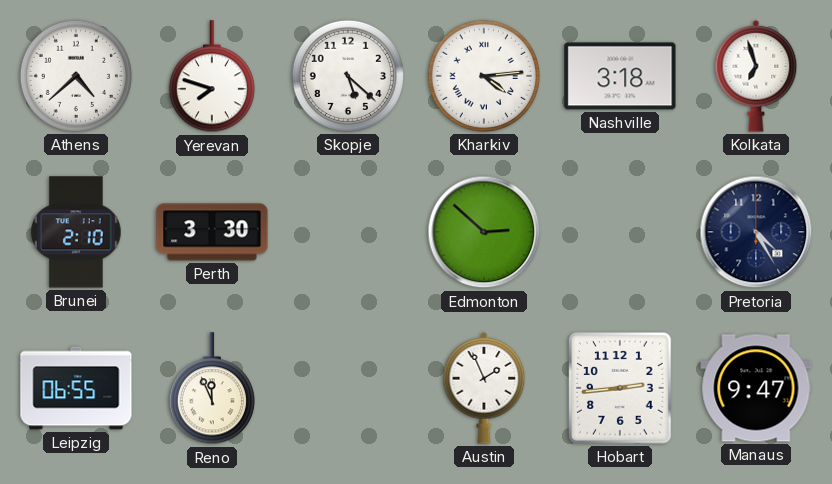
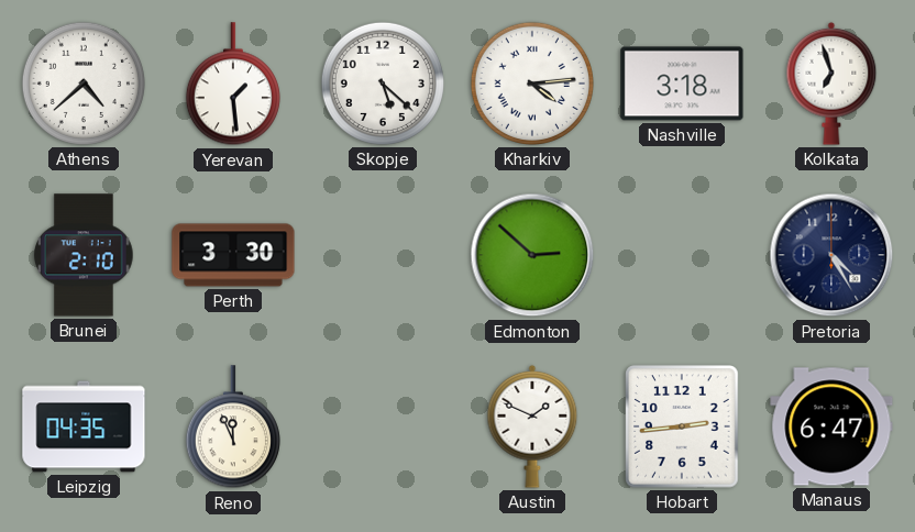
Yerevan: 7:48 -> 1:29
Leipzig: 06:55 -> 04:35
Austin: 1:56 -> 1:49
Manaus: 9:47 -> 6:47
